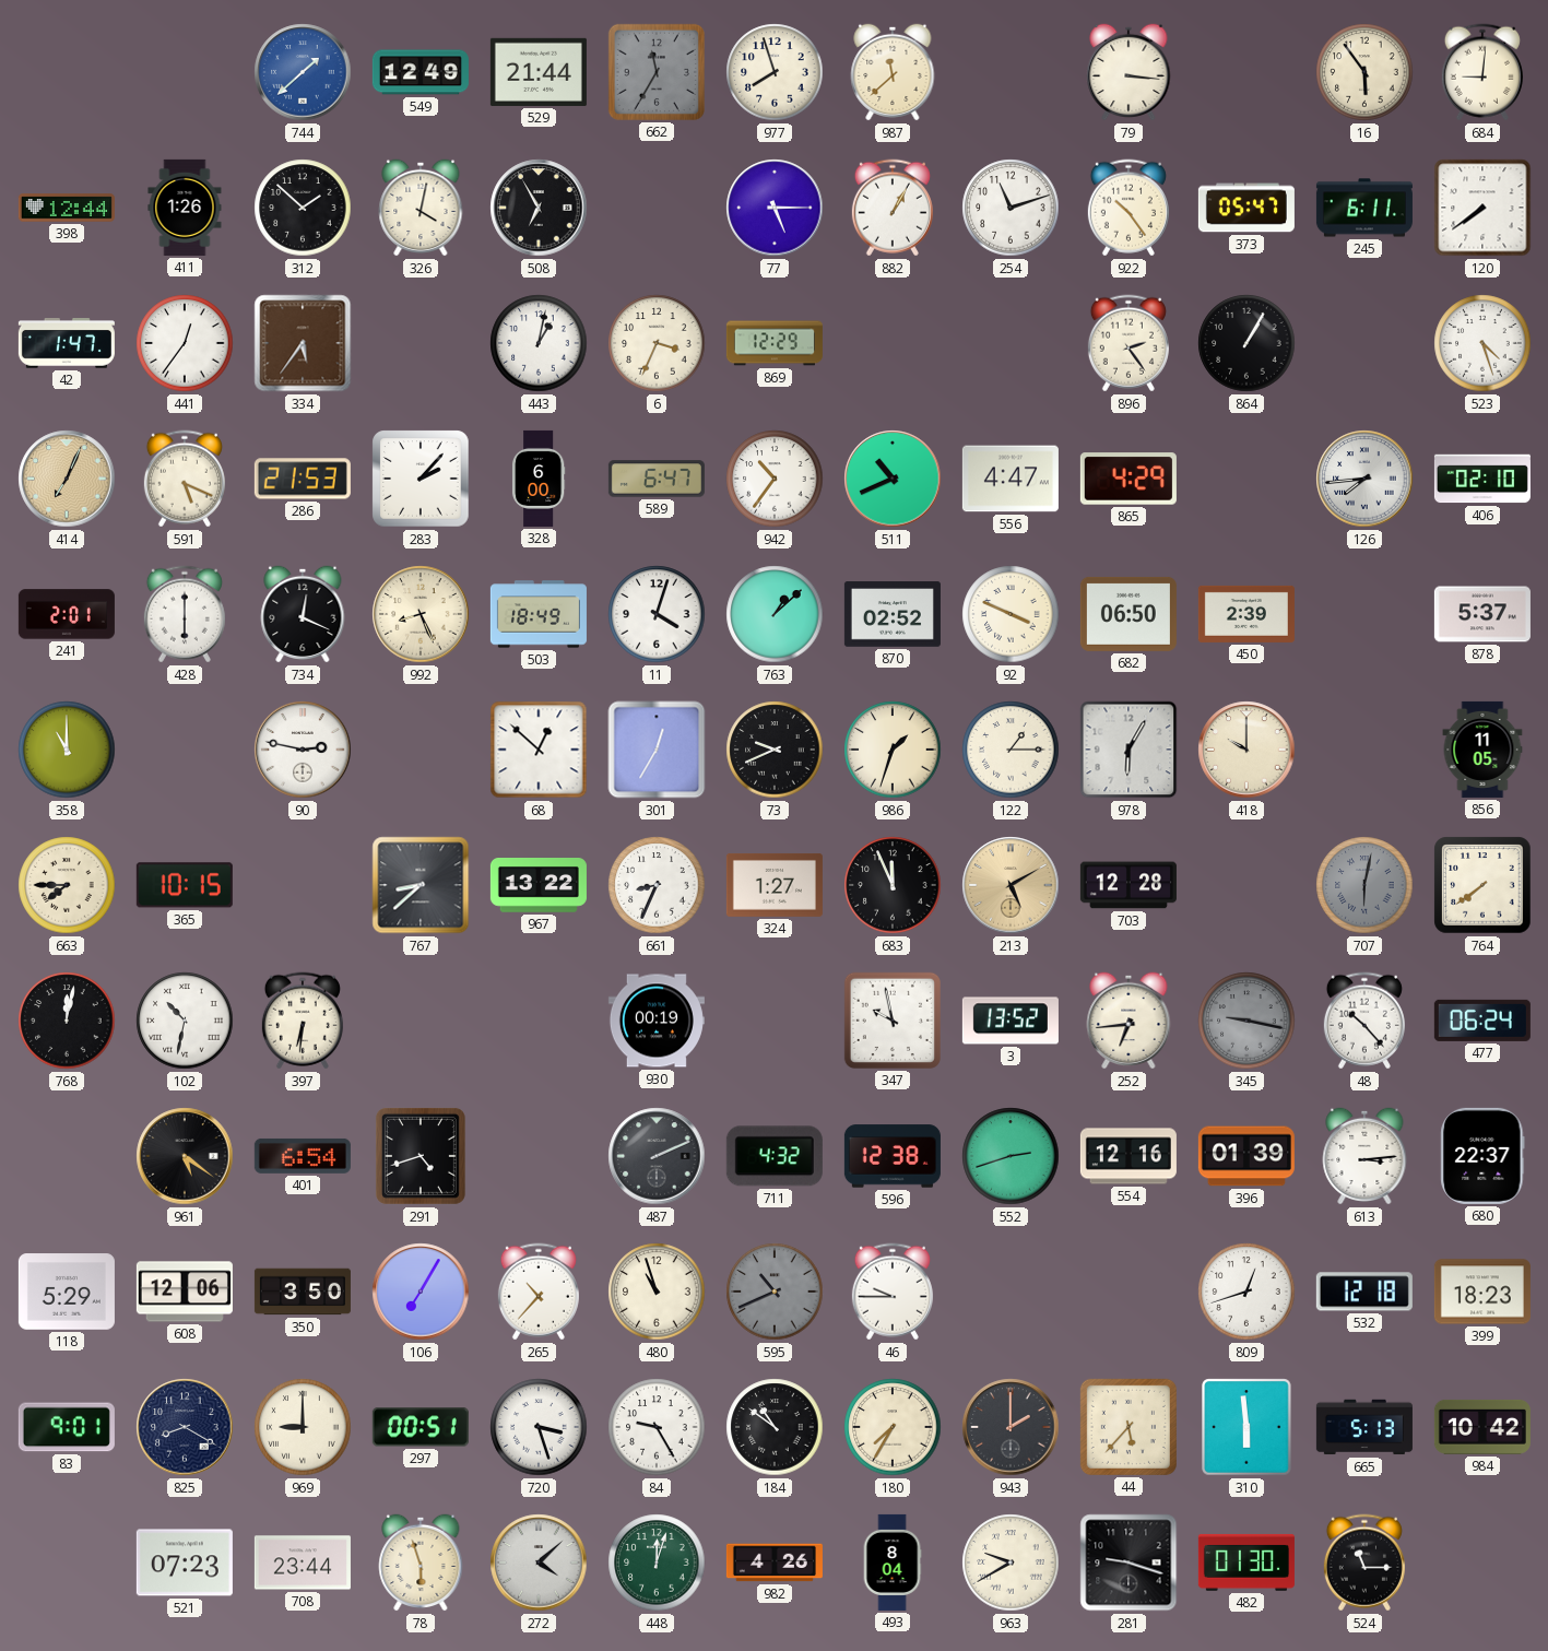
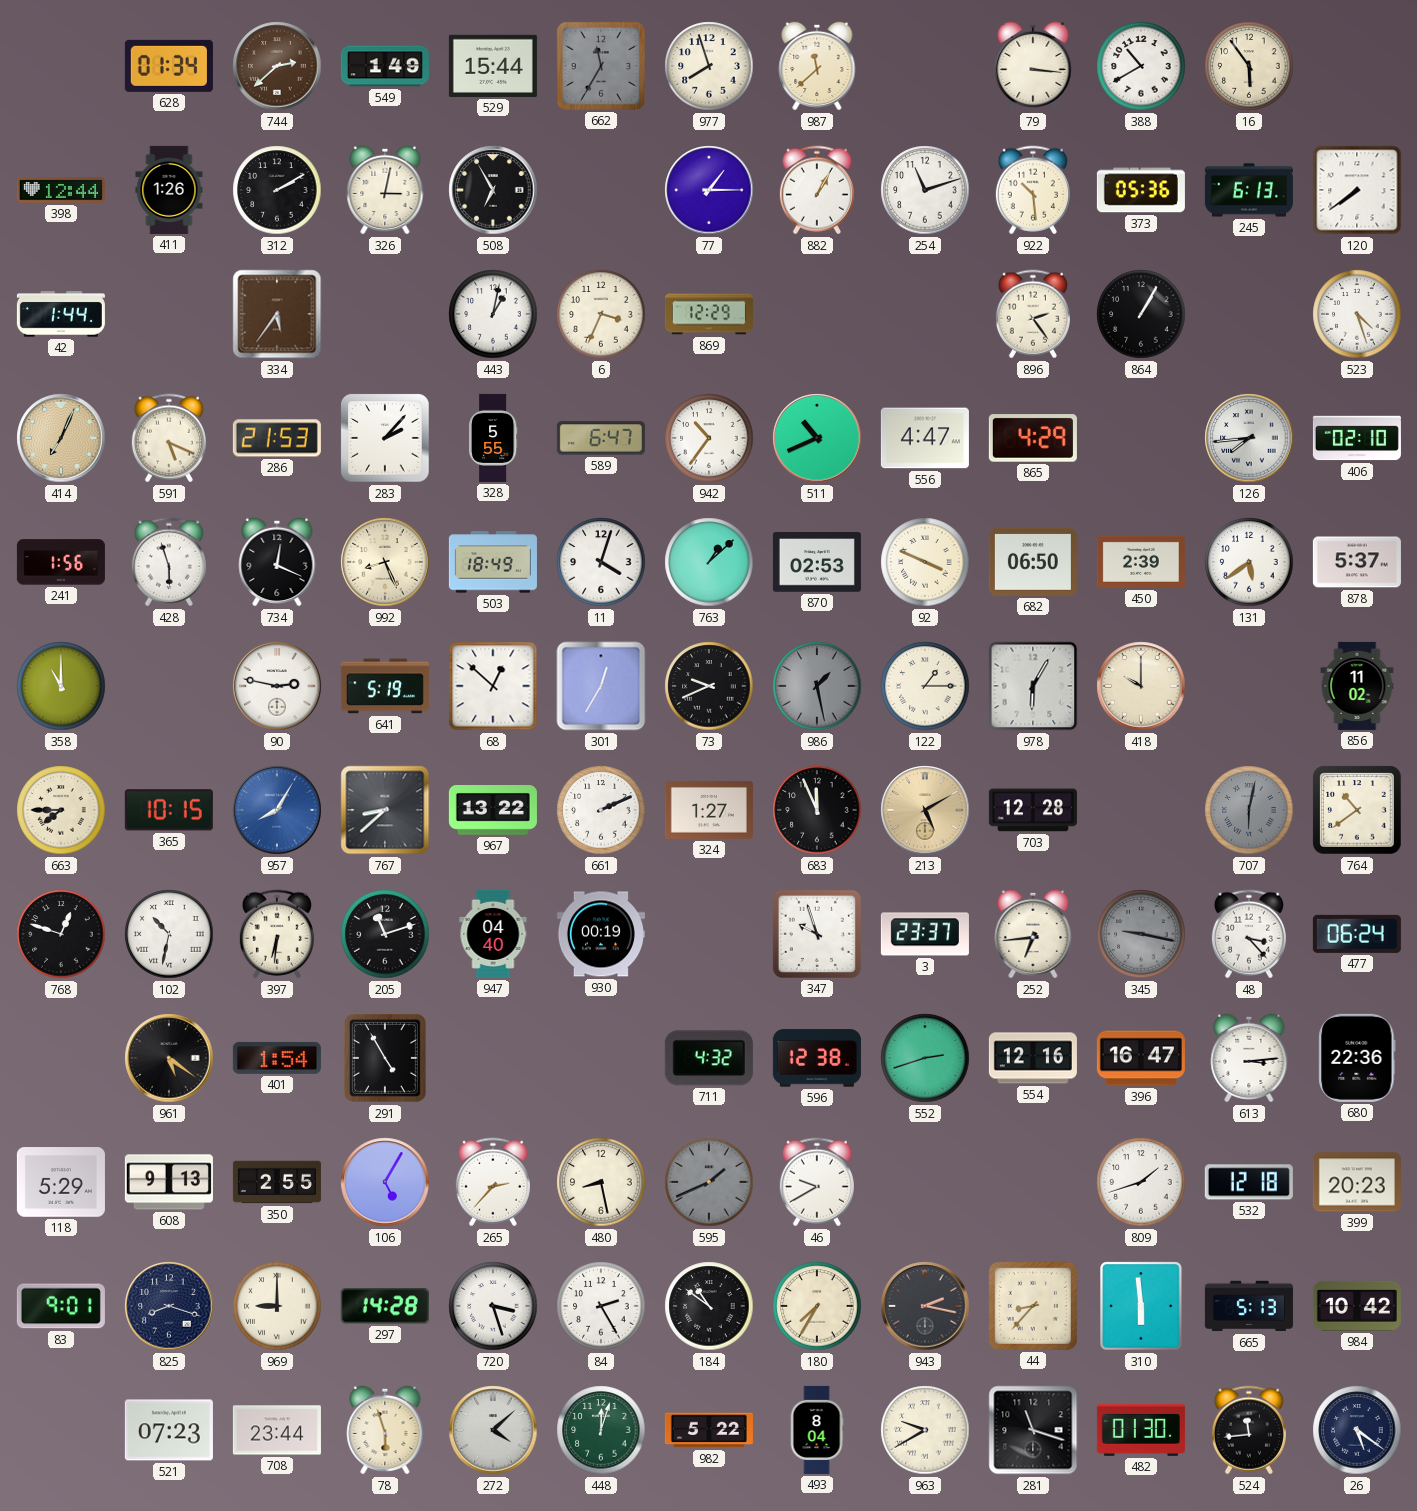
628: none -> 01:34
744: 1:38 -> 2:38
744 dial: blue -> brown
549: 12:49 -> 1:49
529: 21:44 -> 15:44
388: none -> 10:40
684: 9:01 -> none
312: 1:52 -> 2:10
326: 4:02 -> 3:02
77: 5:15 -> 1:15
922: 10:24 -> 10:29
373: 05:47 -> 05:36
245: 6:11 -> 6:13
42: 1:47 -> 1:44
441: 12:36 -> none
328: 6:00 -> 5:55
241: 2:01 -> 1:56
428: 6:00 -> 5:57
870: 02:52 -> 02:53
131: none -> 5:39
641: none -> 5:19
986: 1:33 -> 1:28
986 dial: cream -> grey
856: 11:05 -> 11:02
957: none -> 8:05
661: 8:34 -> 2:11
764: 7:39 -> 10:39
768: 12:02 -> 12:48
205: none -> 11:12
947: none -> 04:40
347: 9:58 -> 9:57
3: 13:52 -> 23:37
48: 10:23 -> 3:23
401: 6:54 -> 1:54
291: 4:42 -> 4:55
487: 2:11 -> none
396: 01:39 -> 16:47
680: 22:37 -> 22:36
608: 12:06 -> 9:13
350: 3:50 -> 2:55
106: 7:05 -> 5:05
265: 10:37 -> 2:37
480: 10:57 -> 8:28
595: 10:41 -> 1:41
46: 9:45 -> 9:40
809: 12:42 -> 1:42
399: 18:23 -> 20:23
825: 8:20 -> 8:18
297: 00:51 -> 14:28
84: 9:25 -> 2:25
943: 2:00 -> 2:17
44: 5:37 -> 8:37
982: 4:26 -> 5:22
281: 9:18 -> 11:18
524: 11:15 -> 11:44
26: none -> 5:21
